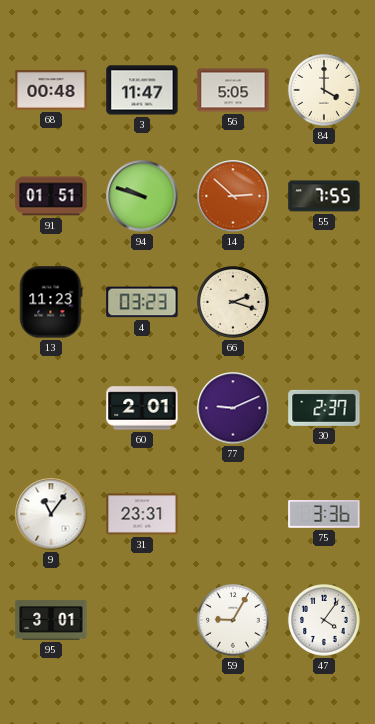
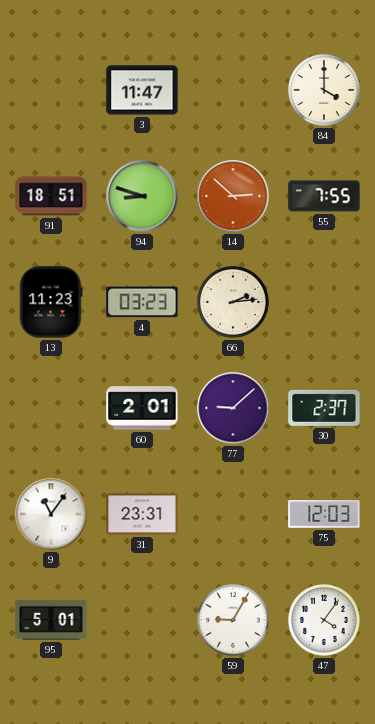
68: 00:48 -> none
56: 5:05 -> none
91: 01:51 -> 18:51
94: 9:48 -> 8:48
66: 2:18 -> 2:14
77: 9:11 -> 9:08
75: 3:36 -> 12:03
95: 3:01 -> 5:01
